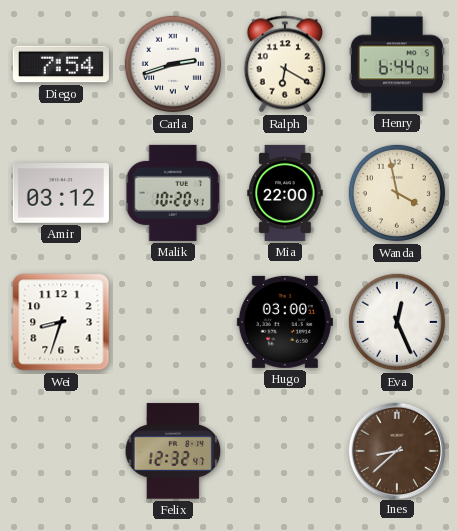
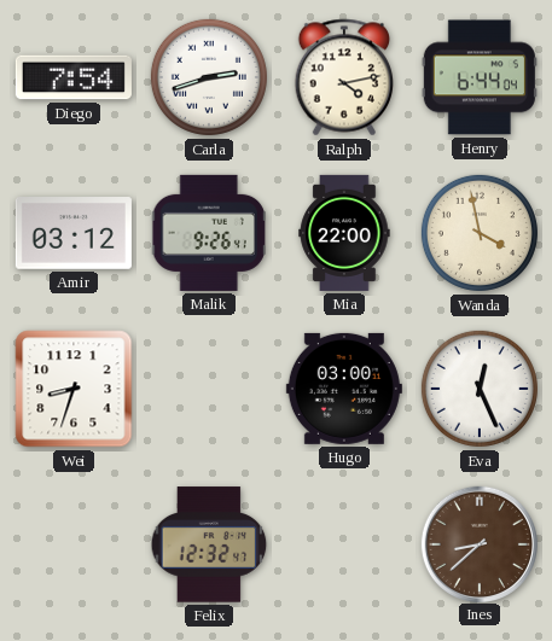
Ralph: 6:20 -> 4:13
Malik: 10:20 -> 9:26
